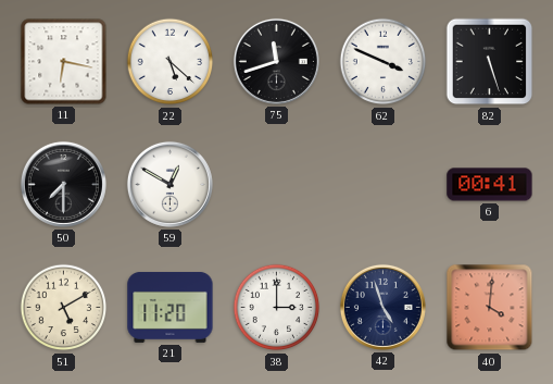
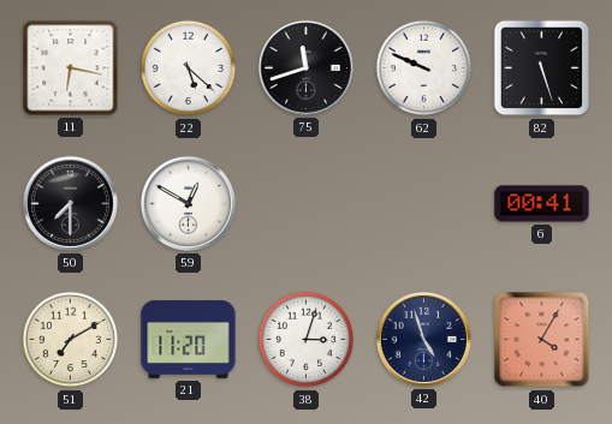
62: 3:49 -> 9:49
51: 5:10 -> 7:10
38: 3:00 -> 3:03
40: 4:01 -> 4:05
